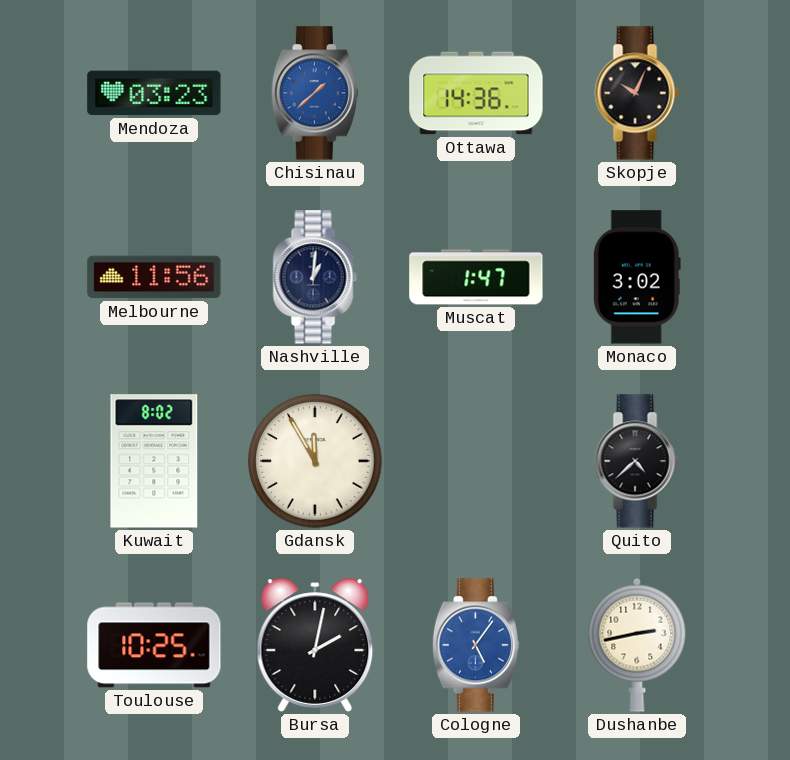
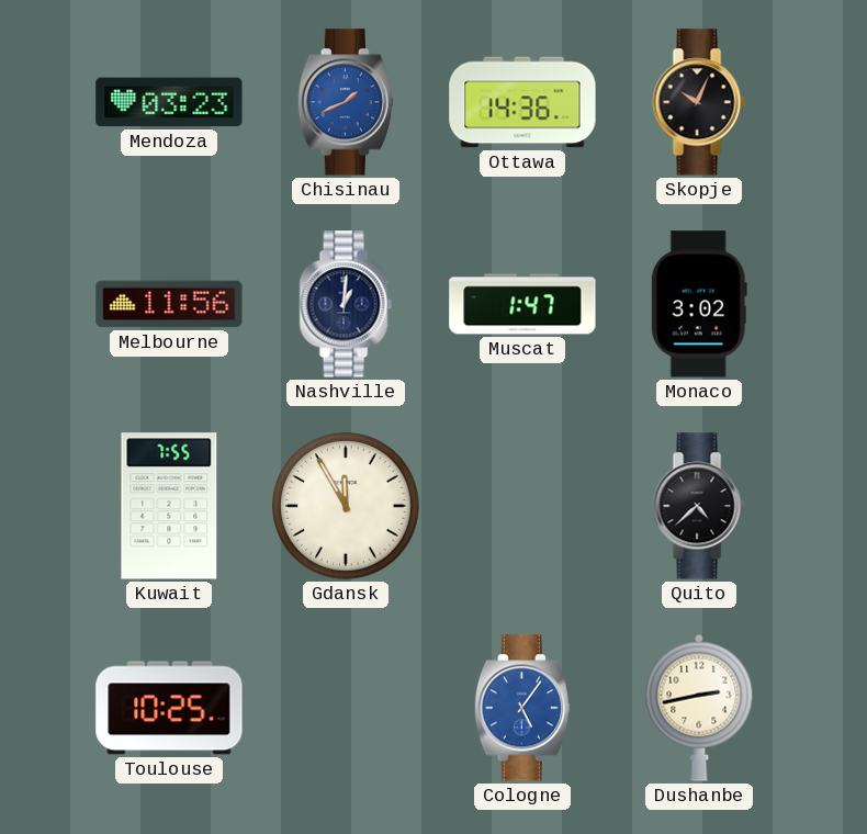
Chisinau: 1:38 -> 1:41
Kuwait: 8:02 -> 7:55
Bursa: 2:02 -> none
